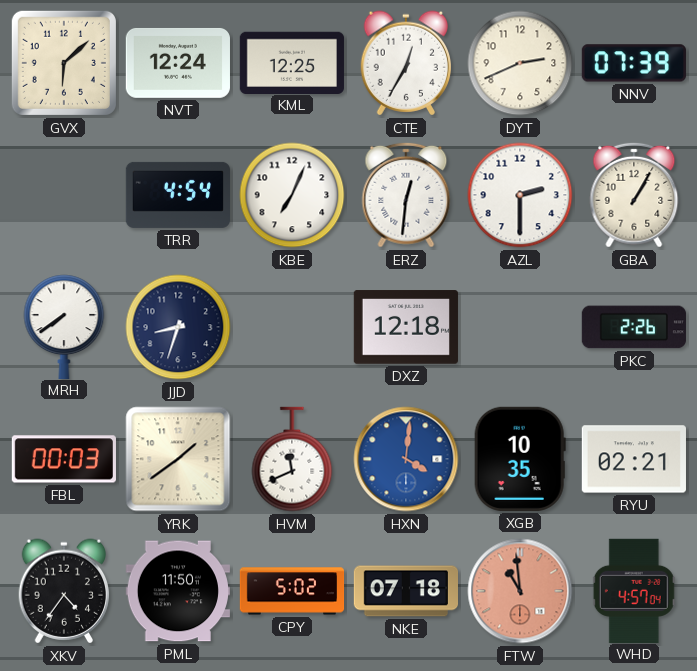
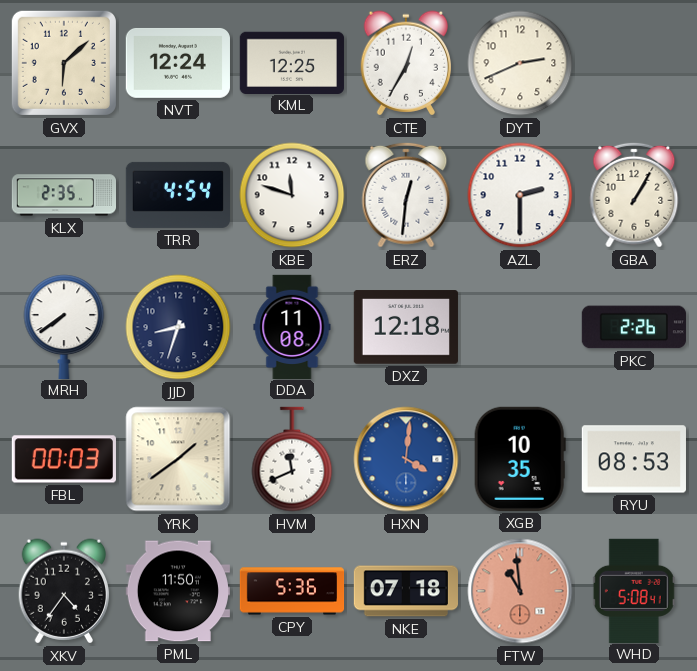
NNV: 07:39 -> none
KLX: none -> 2:35
KBE: 7:04 -> 11:48
DDA: none -> 11:08
RYU: 02:21 -> 08:53
CPY: 5:02 -> 5:36
WHD: 4:57 -> 5:08
